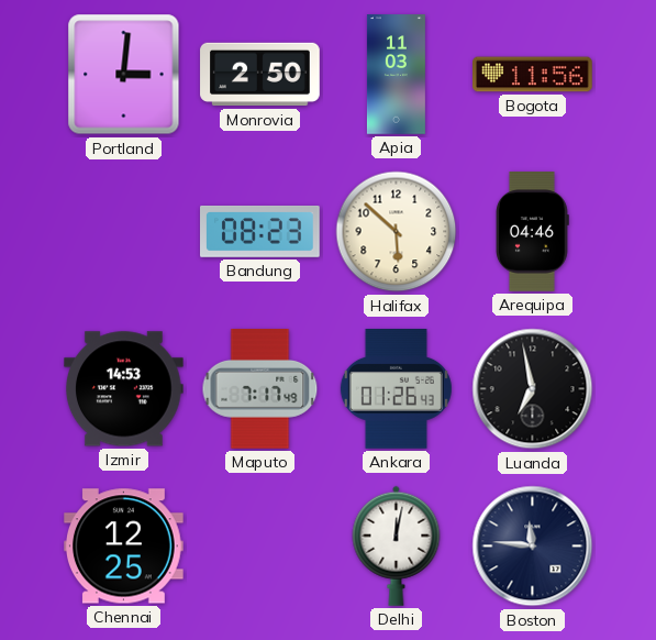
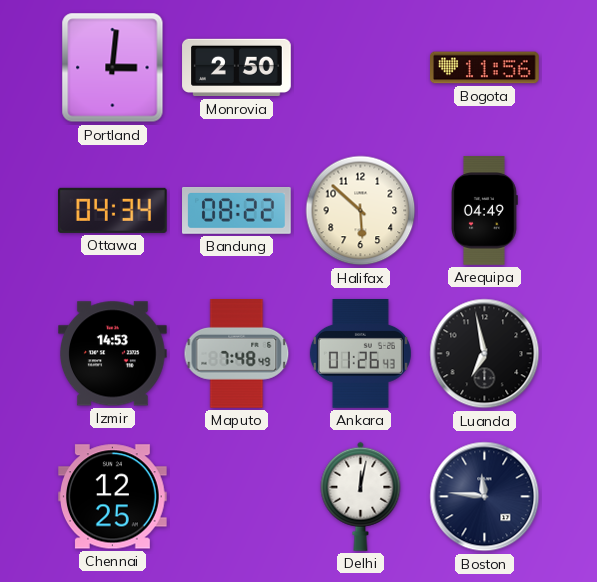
Apia: 11:03 -> none
Ottawa: none -> 04:34
Bandung: 08:23 -> 08:22
Arequipa: 04:46 -> 04:49
Maputo: 7:17 -> 7:48
